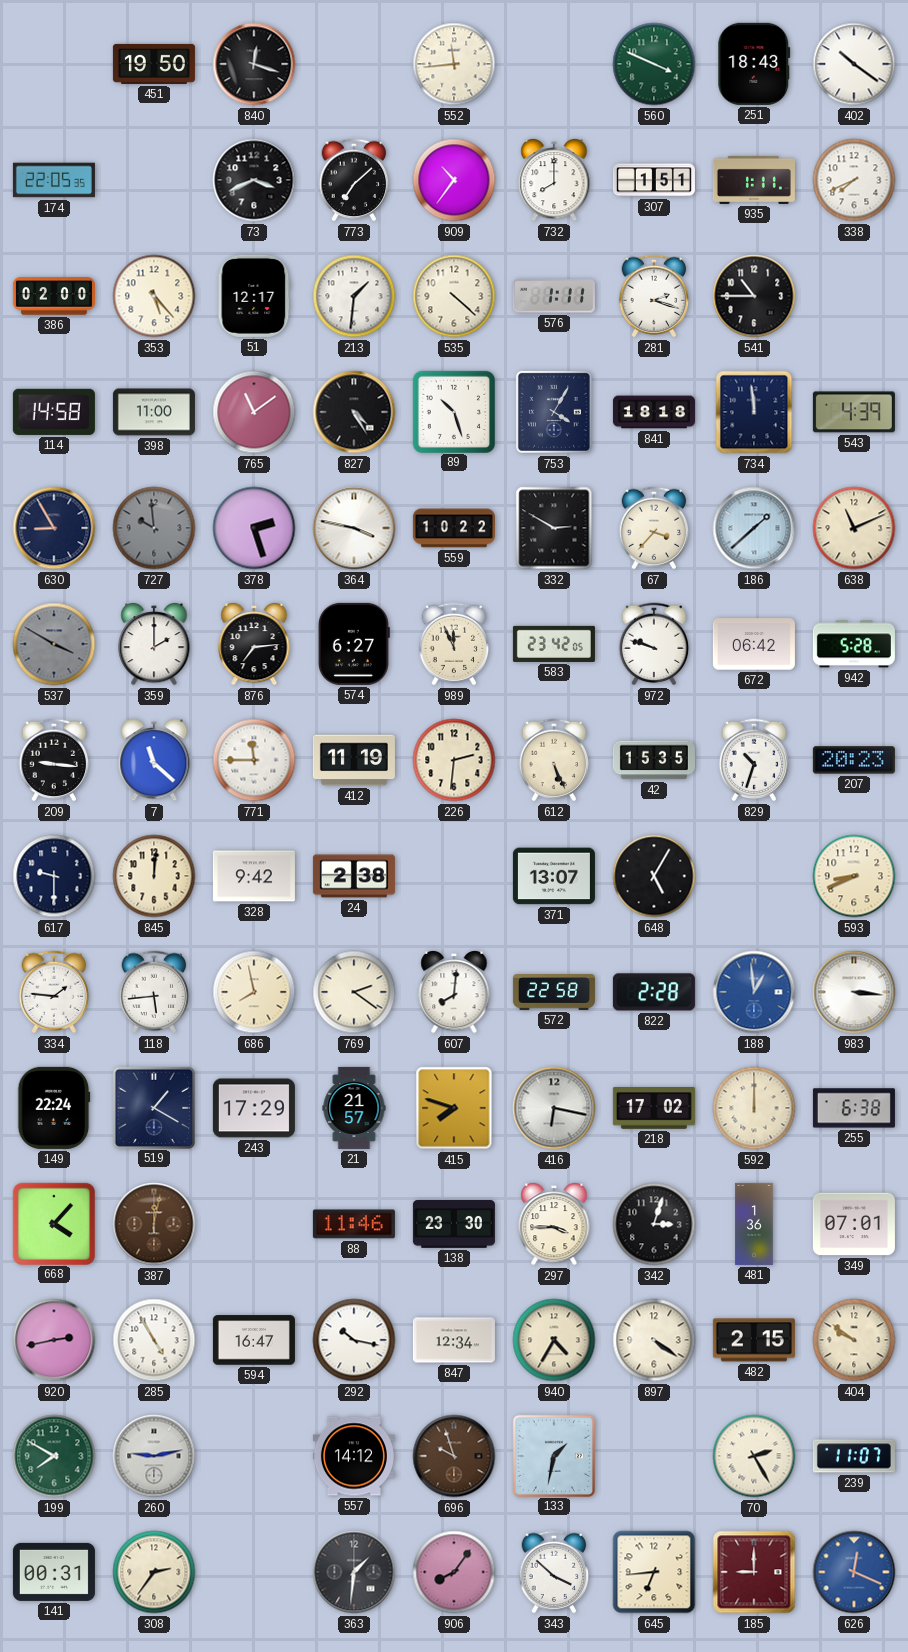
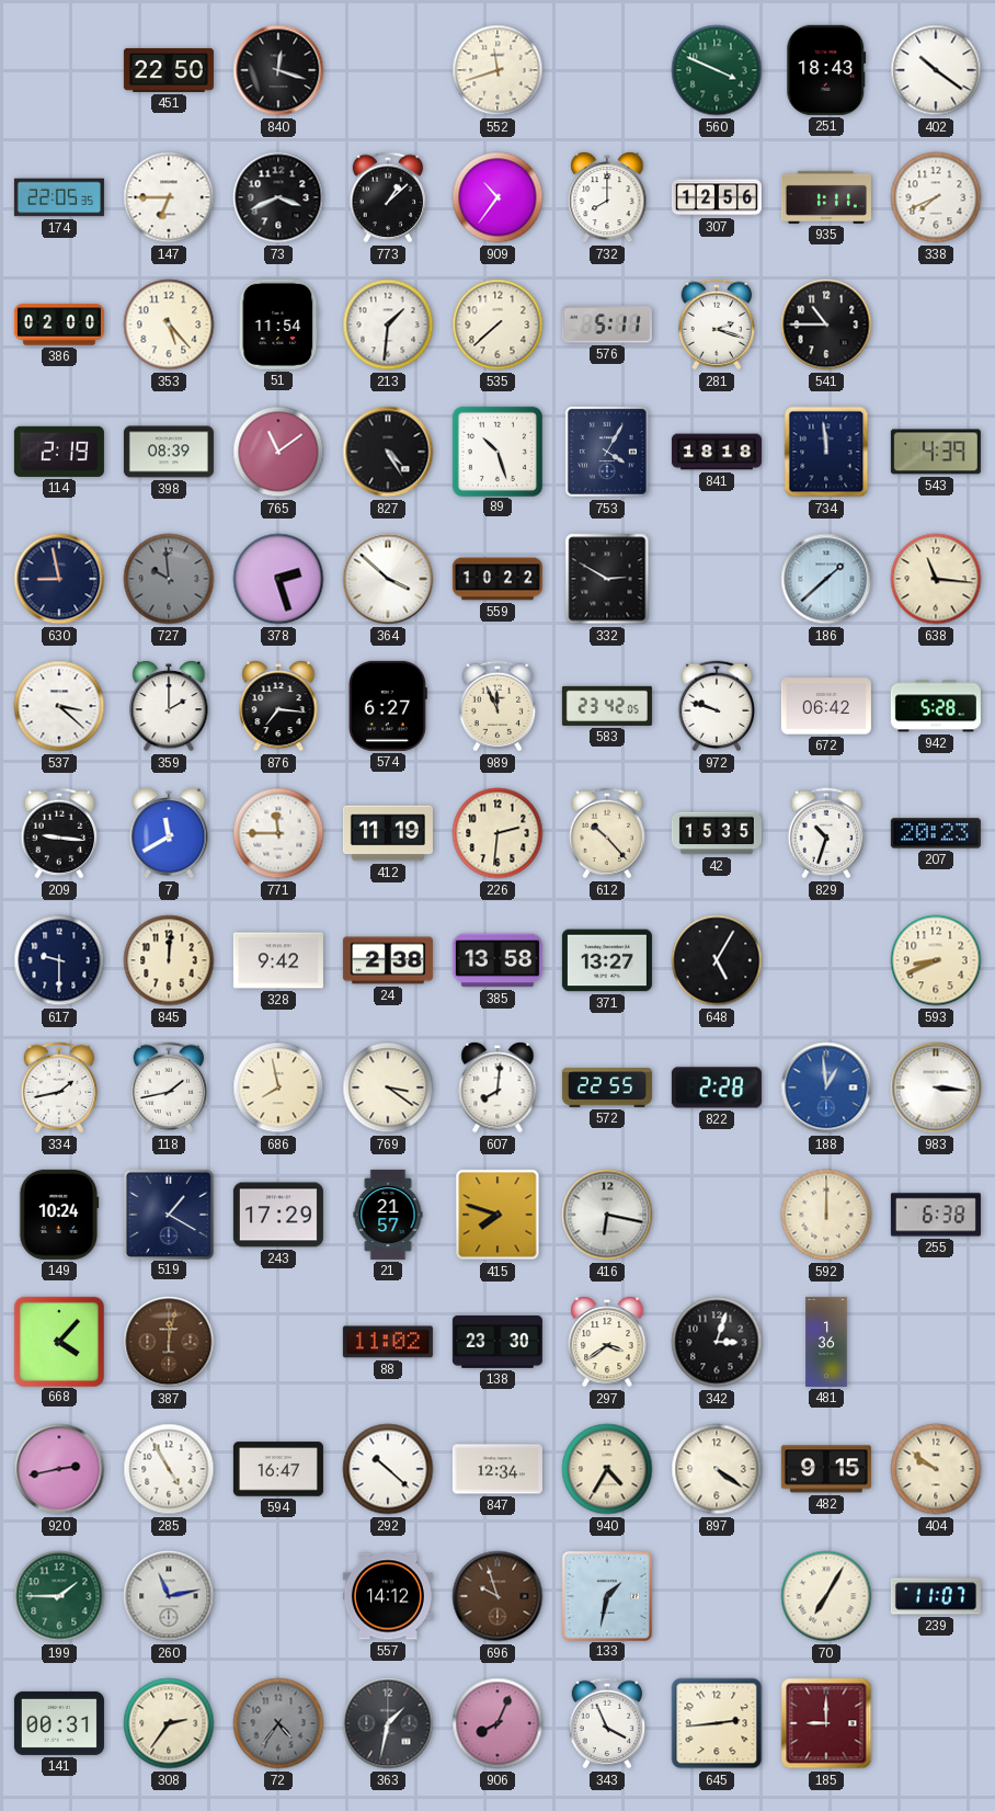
451: 19:50 -> 22:50
552: 11:44 -> 11:42
147: none -> 6:45
773: 7:08 -> 1:08
307: 1:51 -> 12:56
51: 12:17 -> 11:54
535: 4:22 -> 7:38
576: 1:11 -> 5:11
114: 14:58 -> 2:19
398: 11:00 -> 08:39
630: 8:55 -> 8:58
364: 3:47 -> 3:52
67: 3:37 -> none
638: 11:11 -> 11:16
537: 3:50 -> 3:22
537 dial: grey -> white
876: 7:14 -> 7:16
7: 11:22 -> 11:40
612: 5:26 -> 10:23
385: none -> 13:58
371: 13:07 -> 13:27
334: 1:46 -> 1:43
118: 5:44 -> 1:43
769: 2:21 -> 3:21
572: 22:58 -> 22:55
149: 22:24 -> 10:24
218: 17:02 -> none
88: 11:46 -> 11:02
297: 3:45 -> 3:39
349: 07:01 -> none
292: 10:17 -> 10:22
482: 2:15 -> 9:15
199: 7:50 -> 1:45
260: 9:13 -> 11:13
70: 2:25 -> 7:05
72: none -> 4:36
363: 1:31 -> 1:32
906: 8:06 -> 8:04
343: 3:52 -> 3:56
645: 6:44 -> 2:44
626: 12:19 -> none
